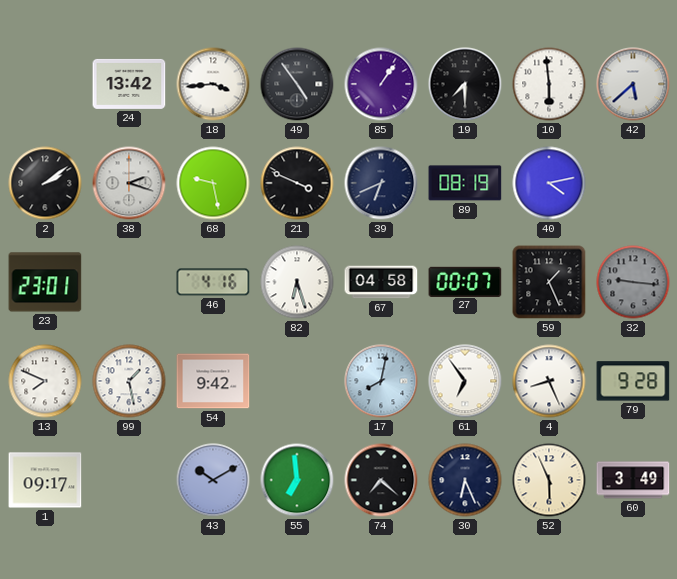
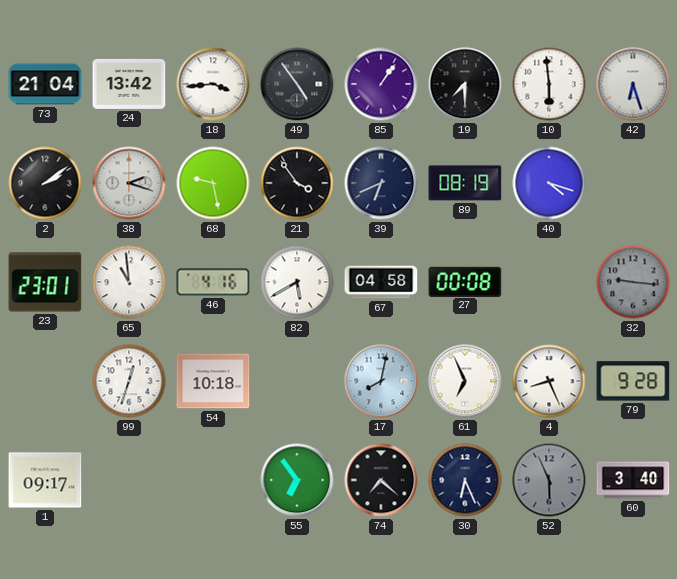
73: none -> 21:04
42: 5:38 -> 6:27
21: 3:49 -> 3:54
40: 4:13 -> 4:18
65: none -> 10:59
82: 6:27 -> 5:40
27: 00:07 -> 00:08
59: 1:26 -> none
13: 7:49 -> none
99: 1:28 -> 12:33
54: 9:42 -> 10:18
61: 6:54 -> 6:56
43: 10:10 -> none
55: 6:59 -> 6:54
52 dial: cream -> grey
60: 3:49 -> 3:40
